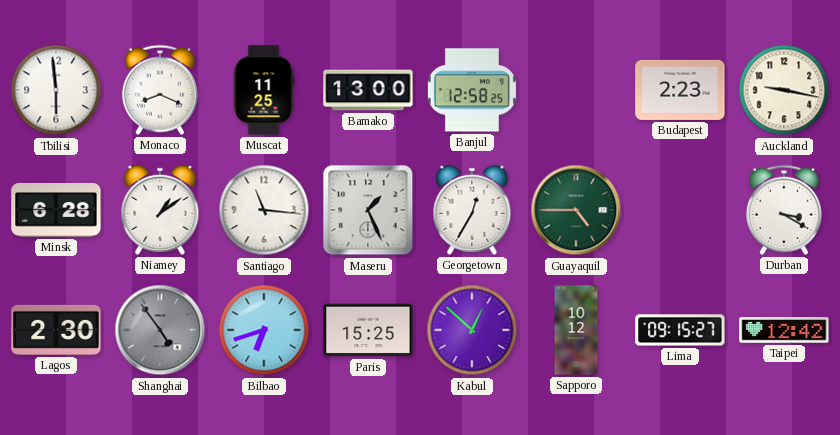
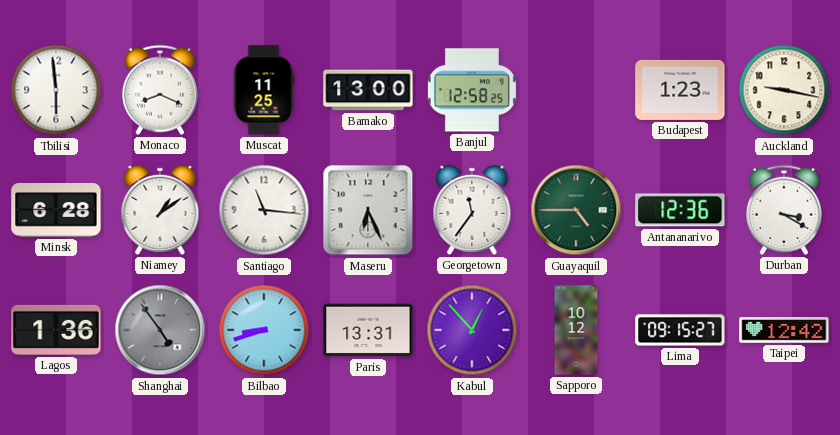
Budapest: 2:23 -> 1:23
Maseru: 1:26 -> 6:26
Georgetown: 12:35 -> 11:36
Antananarivo: none -> 12:36
Lagos: 2:30 -> 1:36
Bilbao: 6:42 -> 8:42
Paris: 15:25 -> 13:31
Kabul: 12:52 -> 12:53
